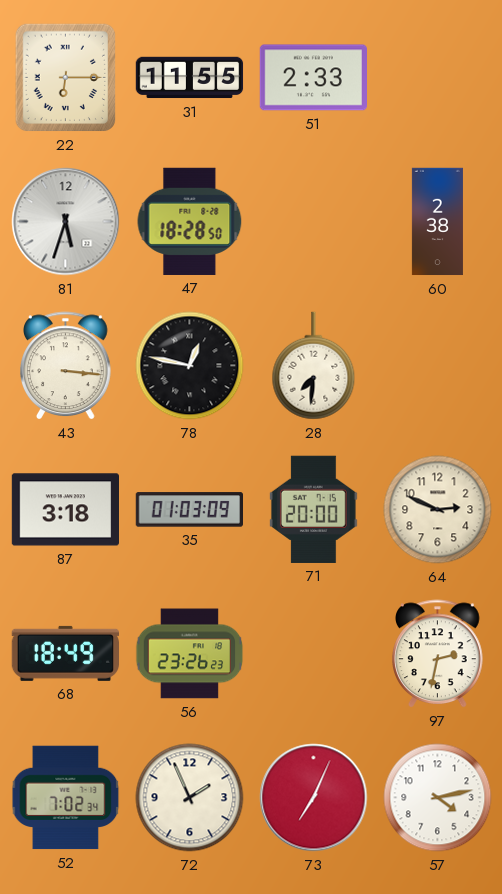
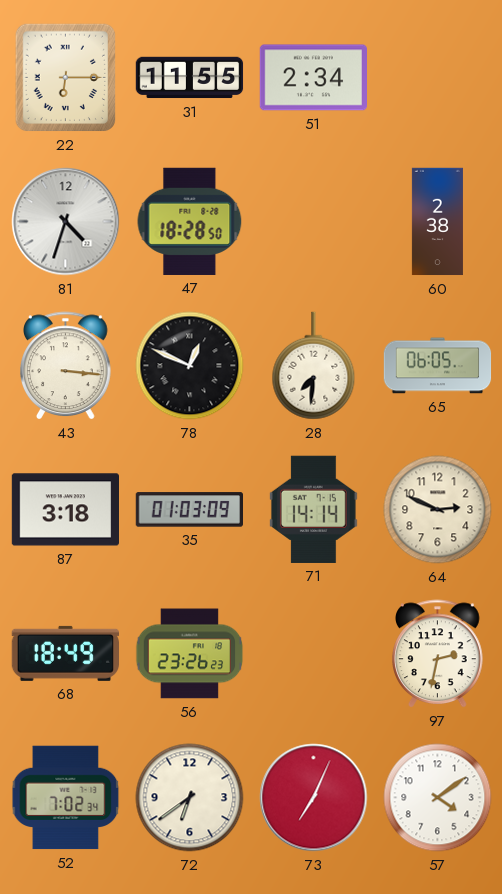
51: 2:33 -> 2:34
81: 5:33 -> 4:33
78: 12:47 -> 12:49
65: none -> 06:05
71: 20:00 -> 14:14
72: 1:56 -> 6:39
57: 4:13 -> 4:09
